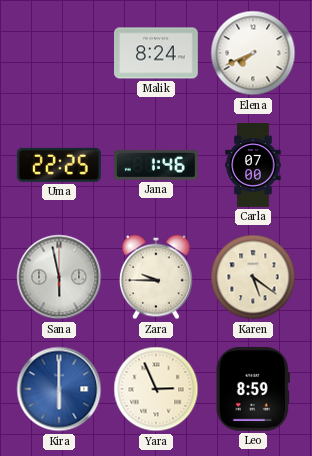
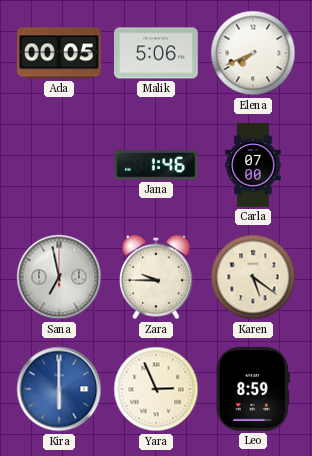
Ada: none -> 00:05
Malik: 8:24 -> 5:06
Uma: 22:25 -> none
Sana: 5:58 -> 6:58
